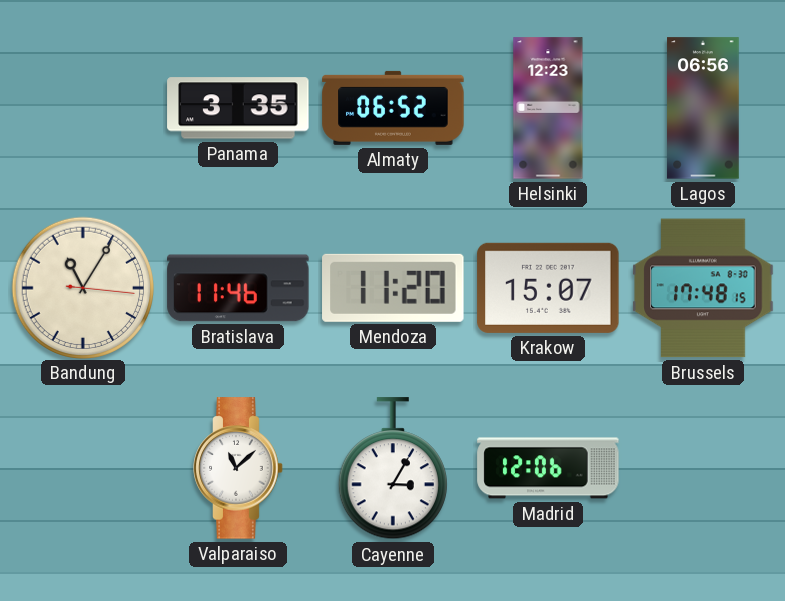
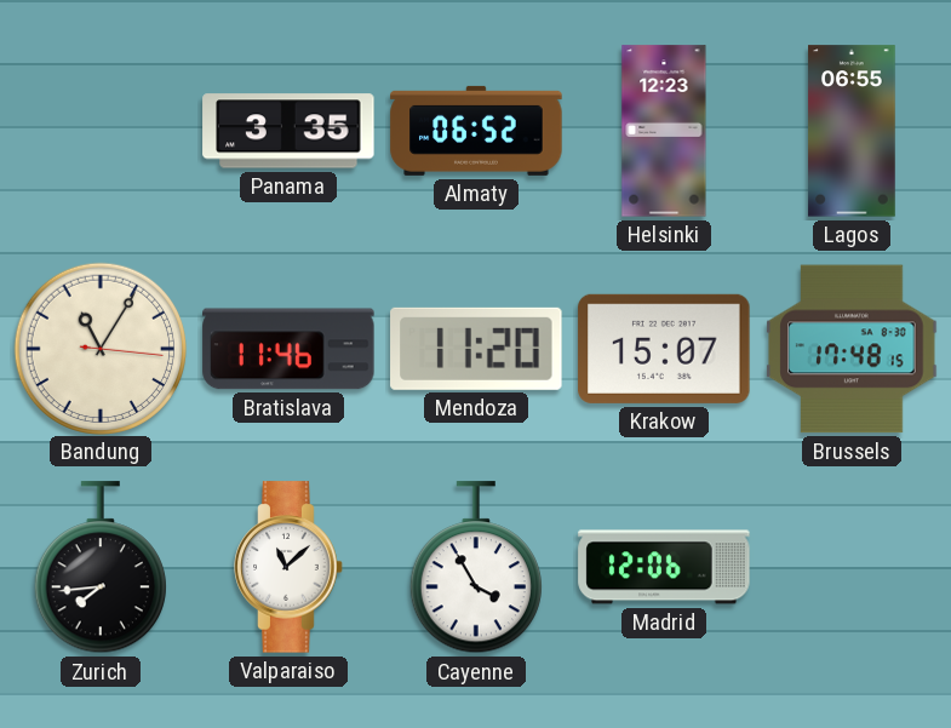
Lagos: 06:56 -> 06:55
Zurich: none -> 7:44
Cayenne: 3:05 -> 3:55
